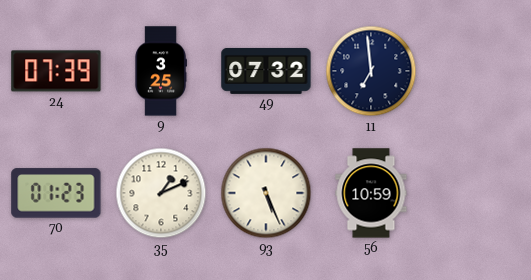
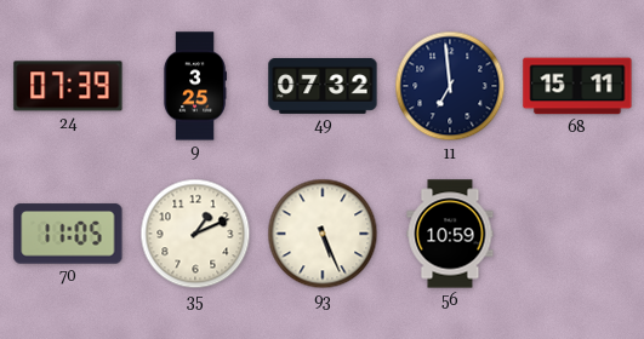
68: none -> 15:11
70: 01:23 -> 11:05
